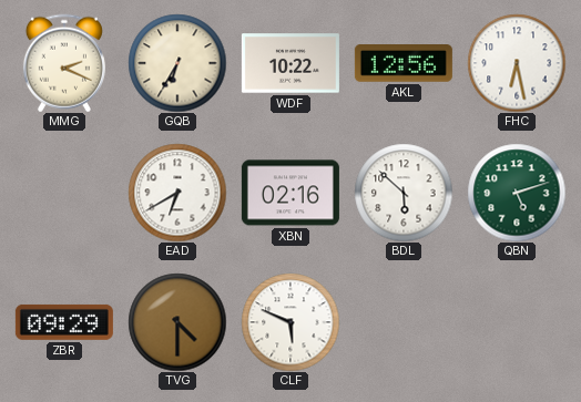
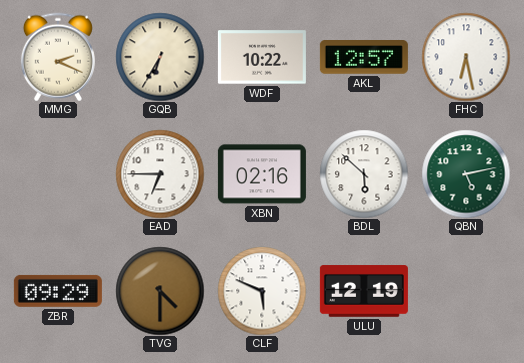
AKL: 12:56 -> 12:57
EAD: 6:40 -> 6:45
QBN: 5:12 -> 5:13
ULU: none -> 12:19
